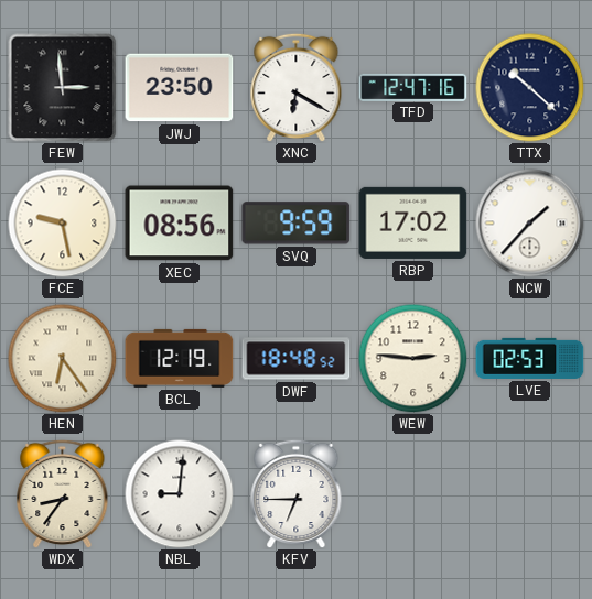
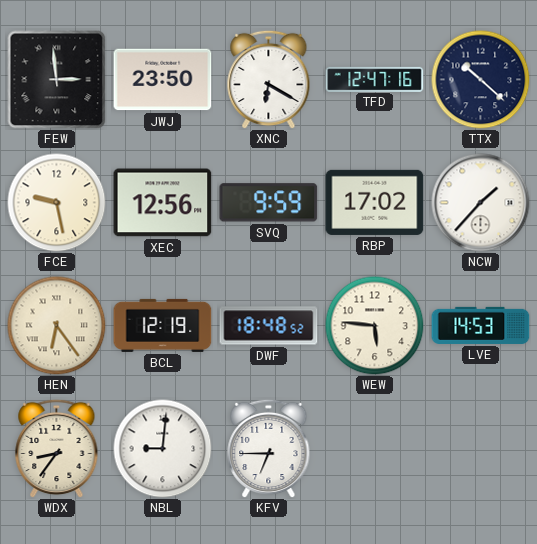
XEC: 08:56 -> 12:56
WEW: 2:46 -> 5:46
LVE: 02:53 -> 14:53
